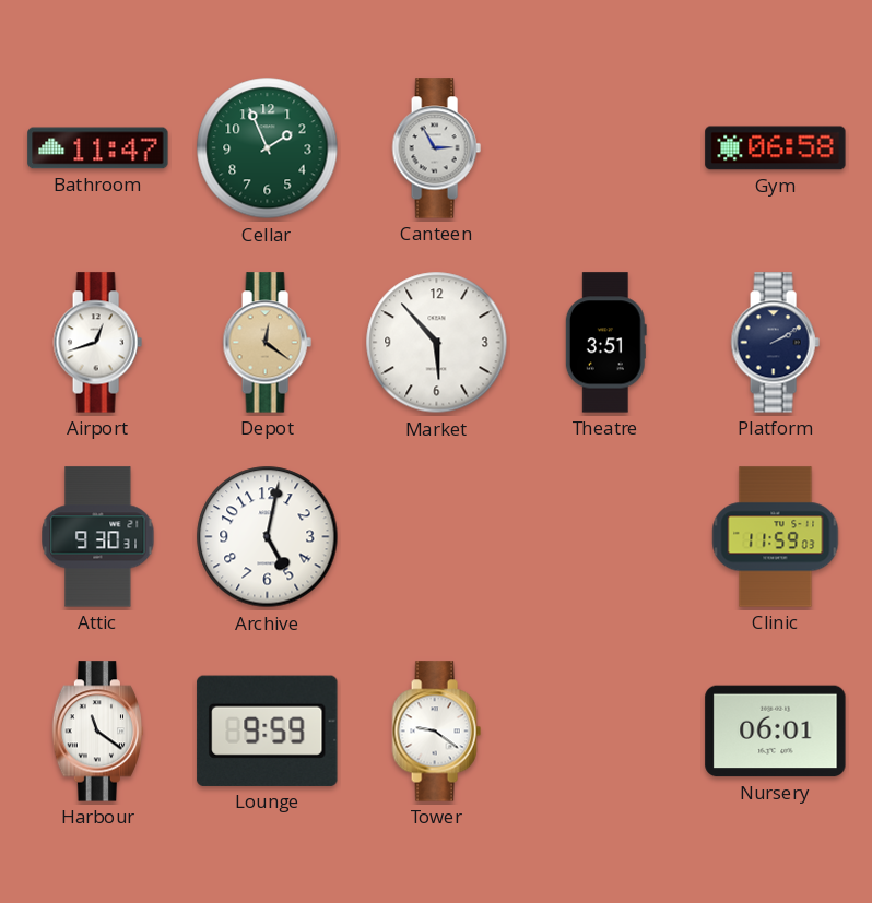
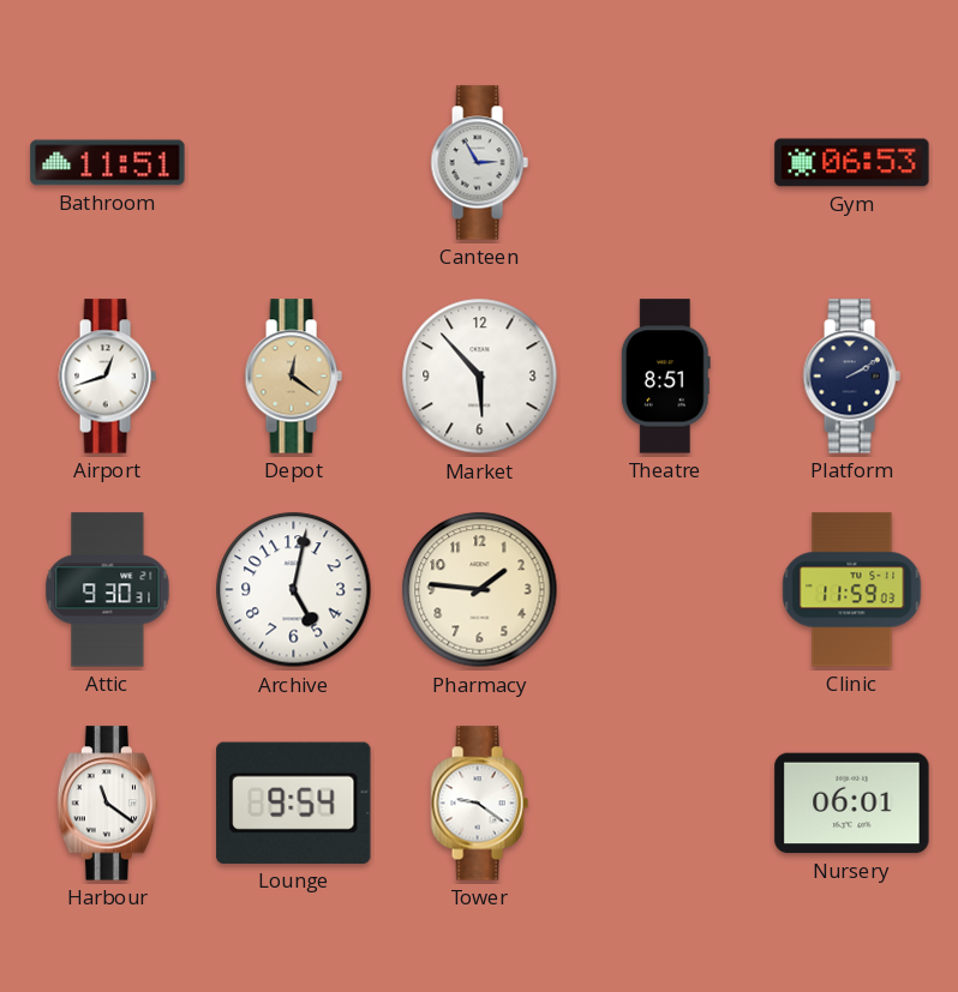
Bathroom: 11:47 -> 11:51
Cellar: 1:56 -> none
Gym: 06:58 -> 06:53
Theatre: 3:51 -> 8:51
Pharmacy: none -> 1:46
Lounge: 9:59 -> 9:54
